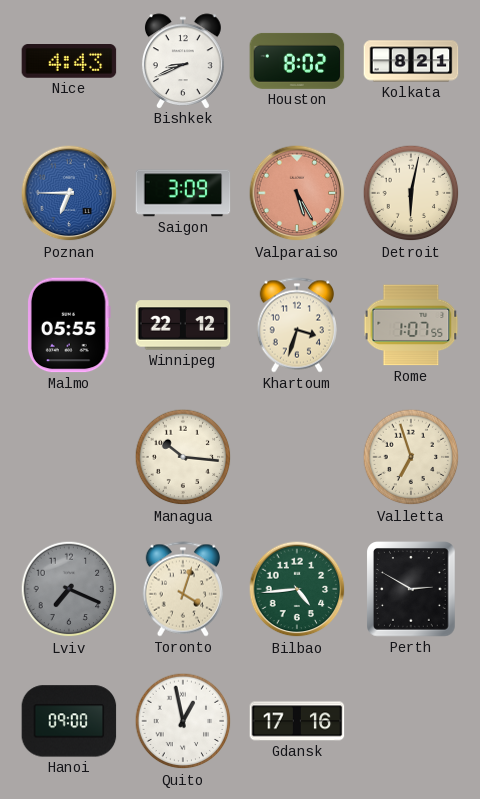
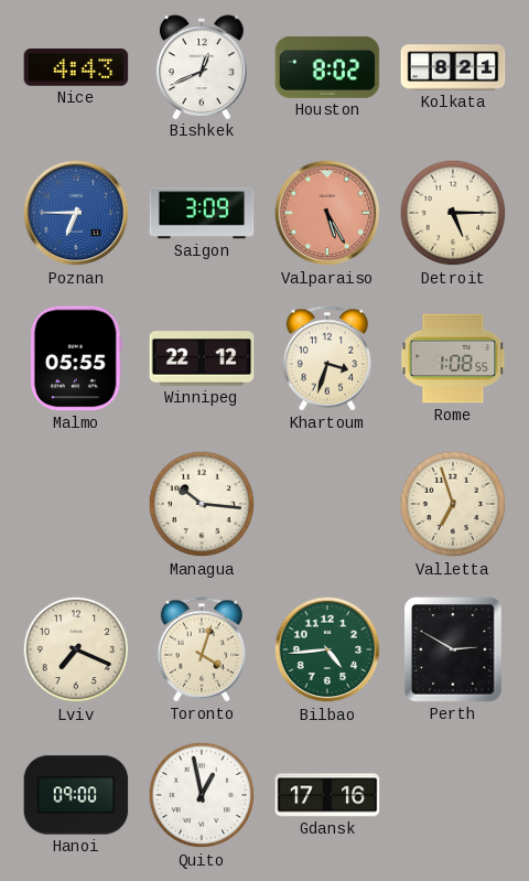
Bishkek: 8:41 -> 12:41
Detroit: 6:02 -> 5:15
Rome: 1:07 -> 1:08
Lviv dial: grey -> cream
